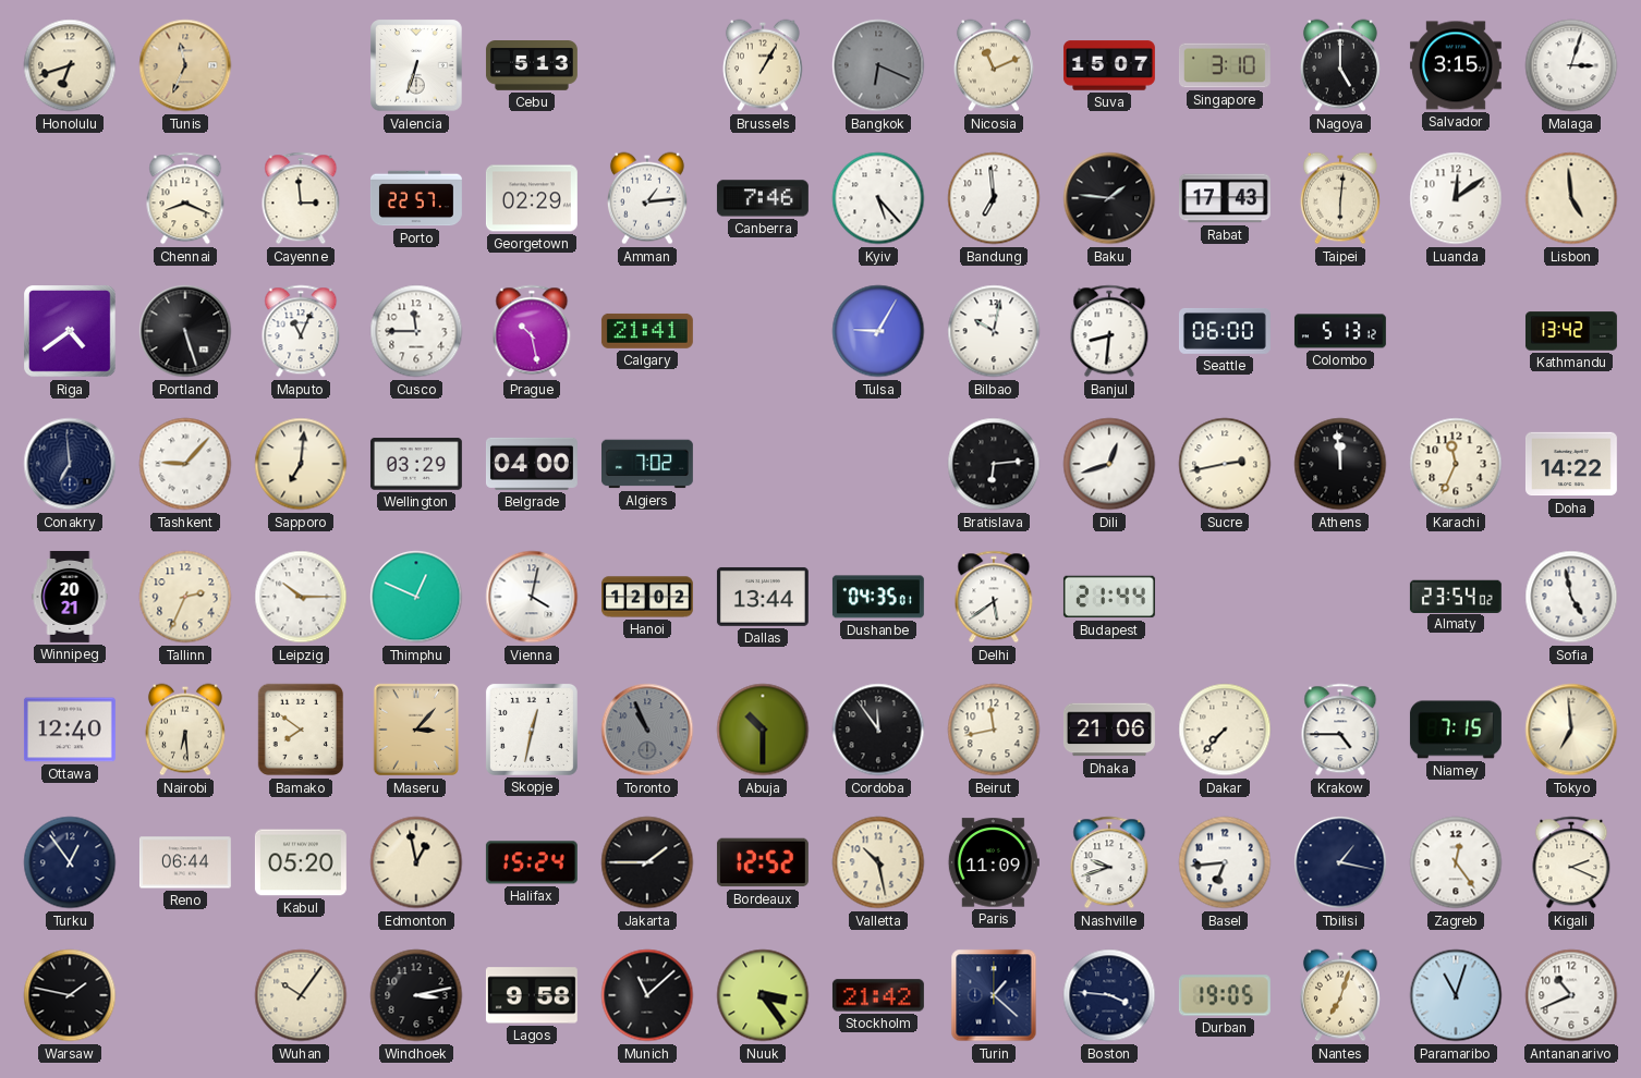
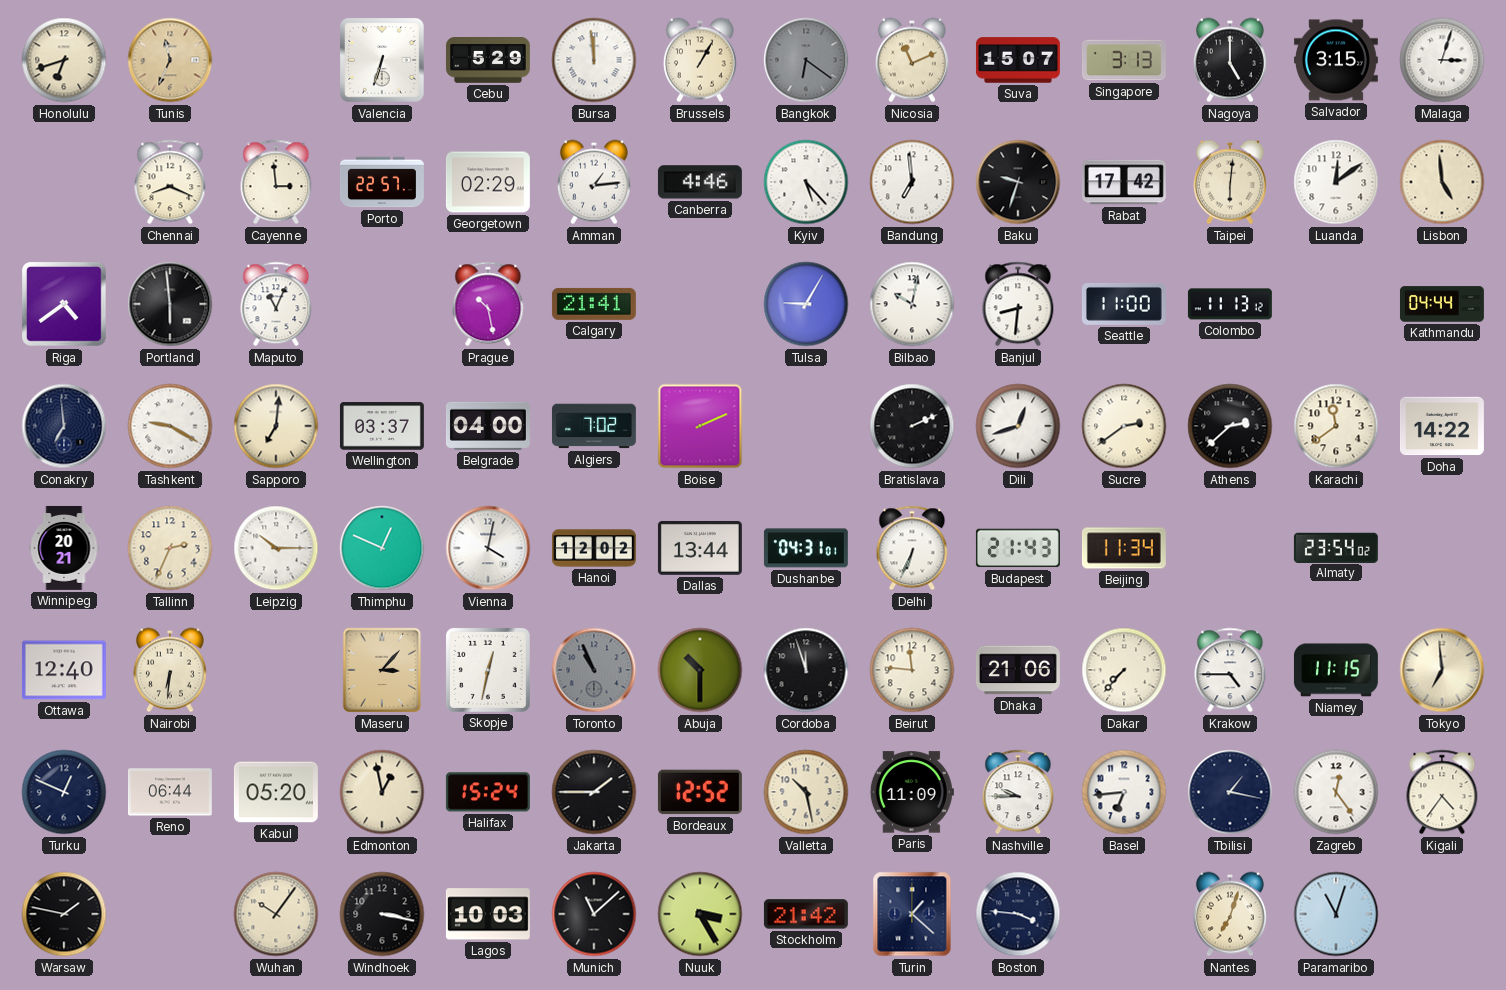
Cebu: 5:13 -> 5:29
Bursa: none -> 11:59
Bangkok: 6:19 -> 6:21
Singapore: 3:10 -> 3:13
Canberra: 7:46 -> 4:46
Baku: 1:46 -> 9:33
Rabat: 17:43 -> 17:42
Portland: 5:27 -> 5:59
Cusco: 11:45 -> none
Seattle: 06:00 -> 11:00
Colombo: 5:13 -> 11:13
Kathmandu: 13:42 -> 04:44
Tashkent: 9:07 -> 9:20
Wellington: 03:29 -> 03:37
Boise: none -> 2:11
Bratislava: 6:14 -> 2:11
Sucre: 2:43 -> 2:39
Athens: 11:59 -> 2:38
Karachi: 11:34 -> 11:39
Dushanbe: 04:35 -> 04:31
Delhi: 5:39 -> 6:34
Budapest: 21:44 -> 21:43
Beijing: none -> 11:34
Sofia: 4:58 -> none
Nairobi: 6:29 -> 6:31
Bamako: 7:51 -> none
Cordoba: 11:54 -> 11:57
Beirut: 11:43 -> 11:46
Niamey: 7:15 -> 11:15
Turku: 12:54 -> 12:49
Nashville: 9:42 -> 9:45
Kigali: 2:19 -> 4:36
Windhoek: 3:13 -> 3:17
Lagos: 9:58 -> 10:03
Nuuk: 3:24 -> 3:25
Durban: 19:05 -> none
Antananarivo: 10:41 -> none
